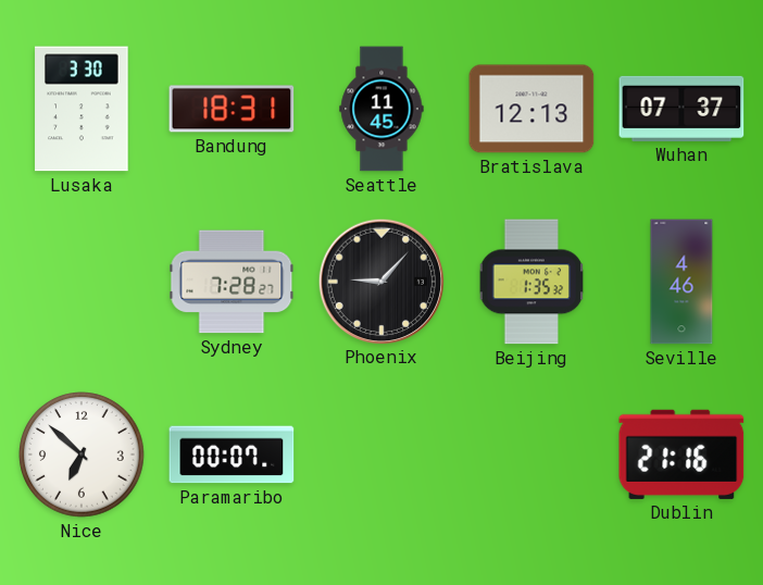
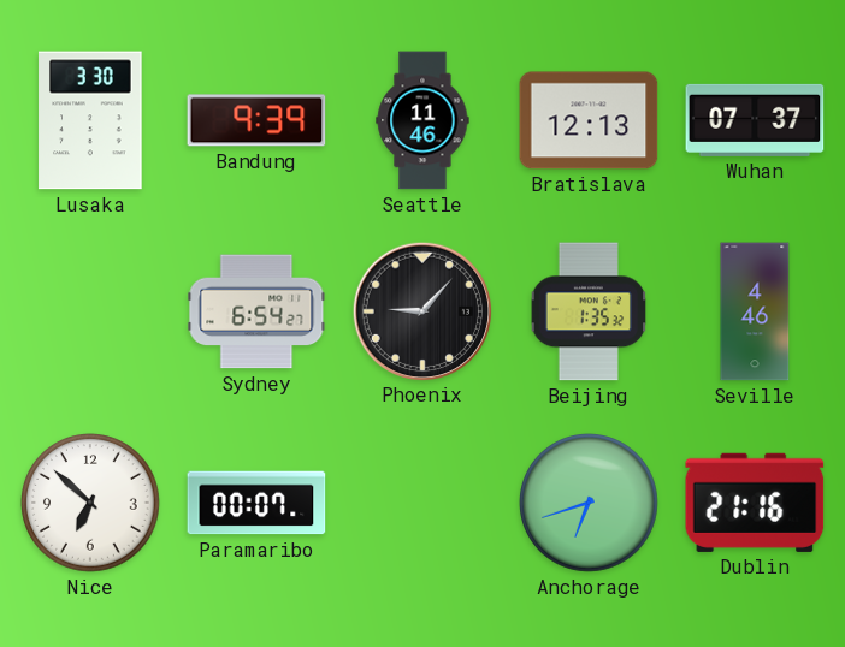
Bandung: 18:31 -> 9:39
Seattle: 11:45 -> 11:46
Sydney: 7:28 -> 6:54
Anchorage: none -> 6:42
